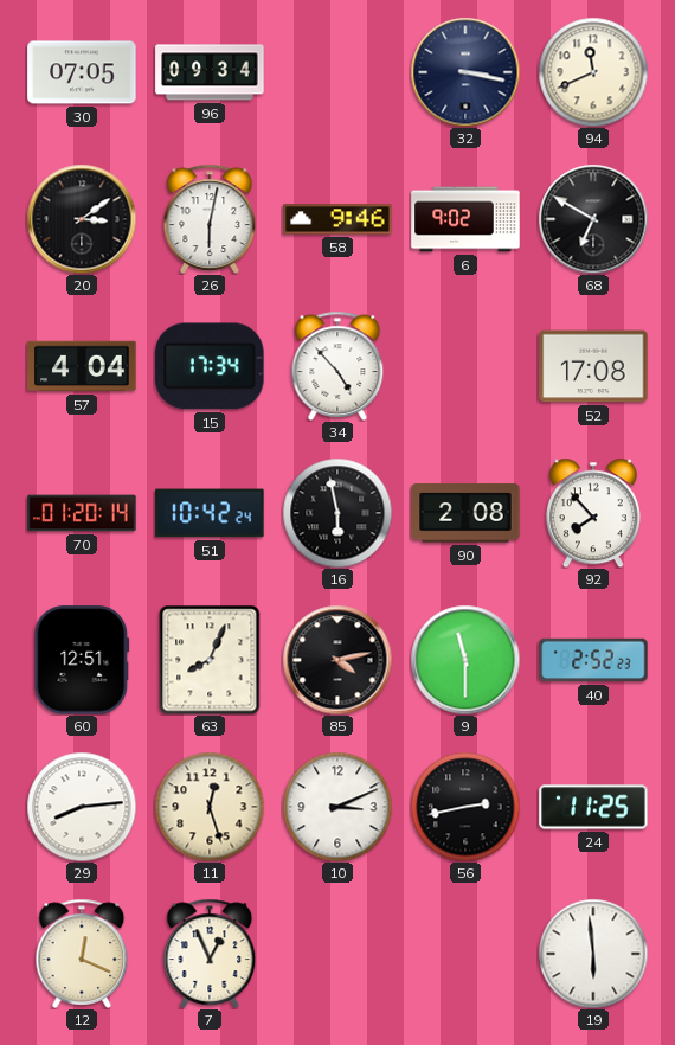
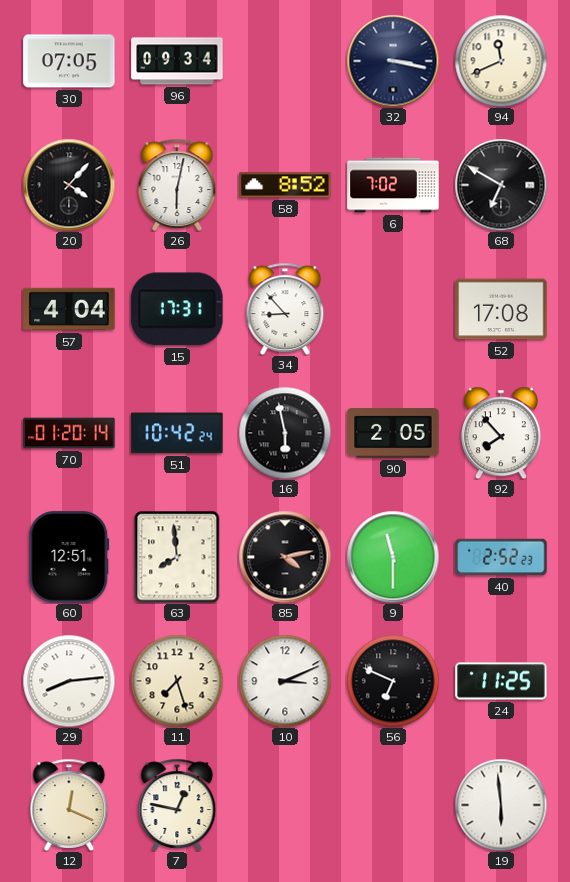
20: 3:09 -> 4:07
58: 9:46 -> 8:52
6: 9:02 -> 7:02
15: 17:34 -> 17:31
34: 4:53 -> 8:53
90: 2:08 -> 2:05
63: 8:04 -> 7:59
11: 12:27 -> 7:27
56: 2:43 -> 6:49
7: 12:56 -> 12:47
